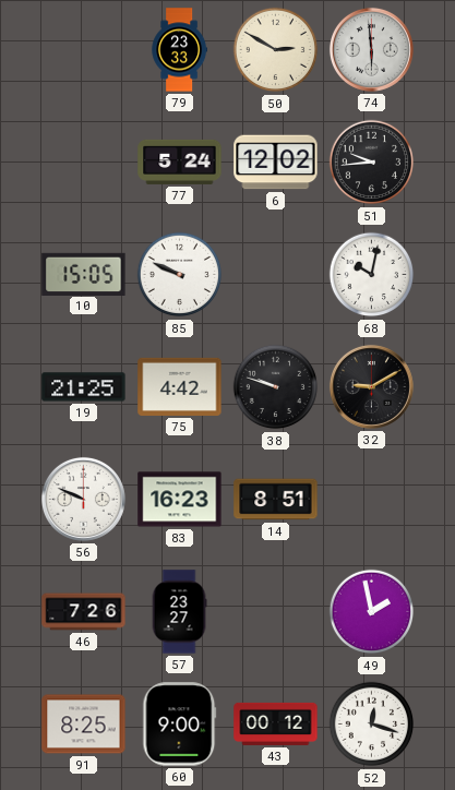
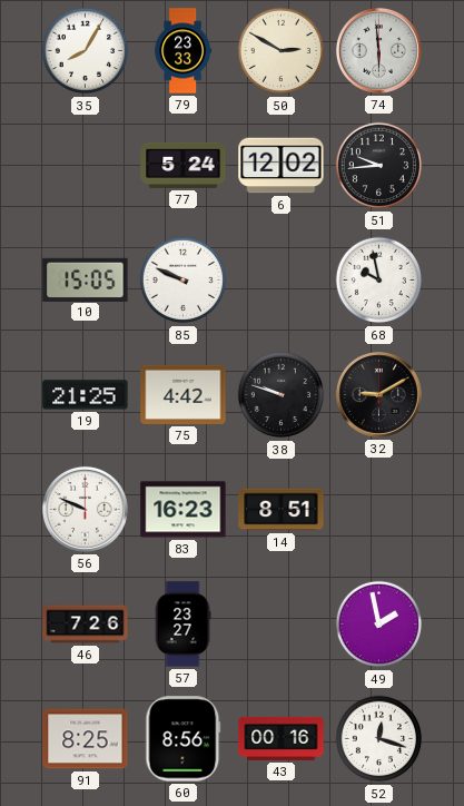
35: none -> 8:05
68: 10:02 -> 9:58
60: 9:00 -> 8:56
43: 00:12 -> 00:16
